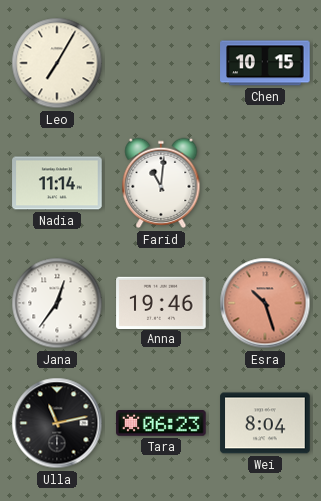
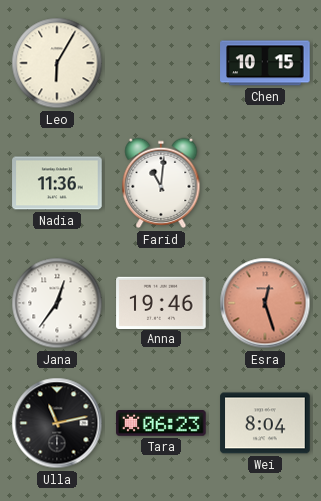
Leo: 7:05 -> 6:05
Nadia: 11:14 -> 11:36
Esra: 10:27 -> 12:27
